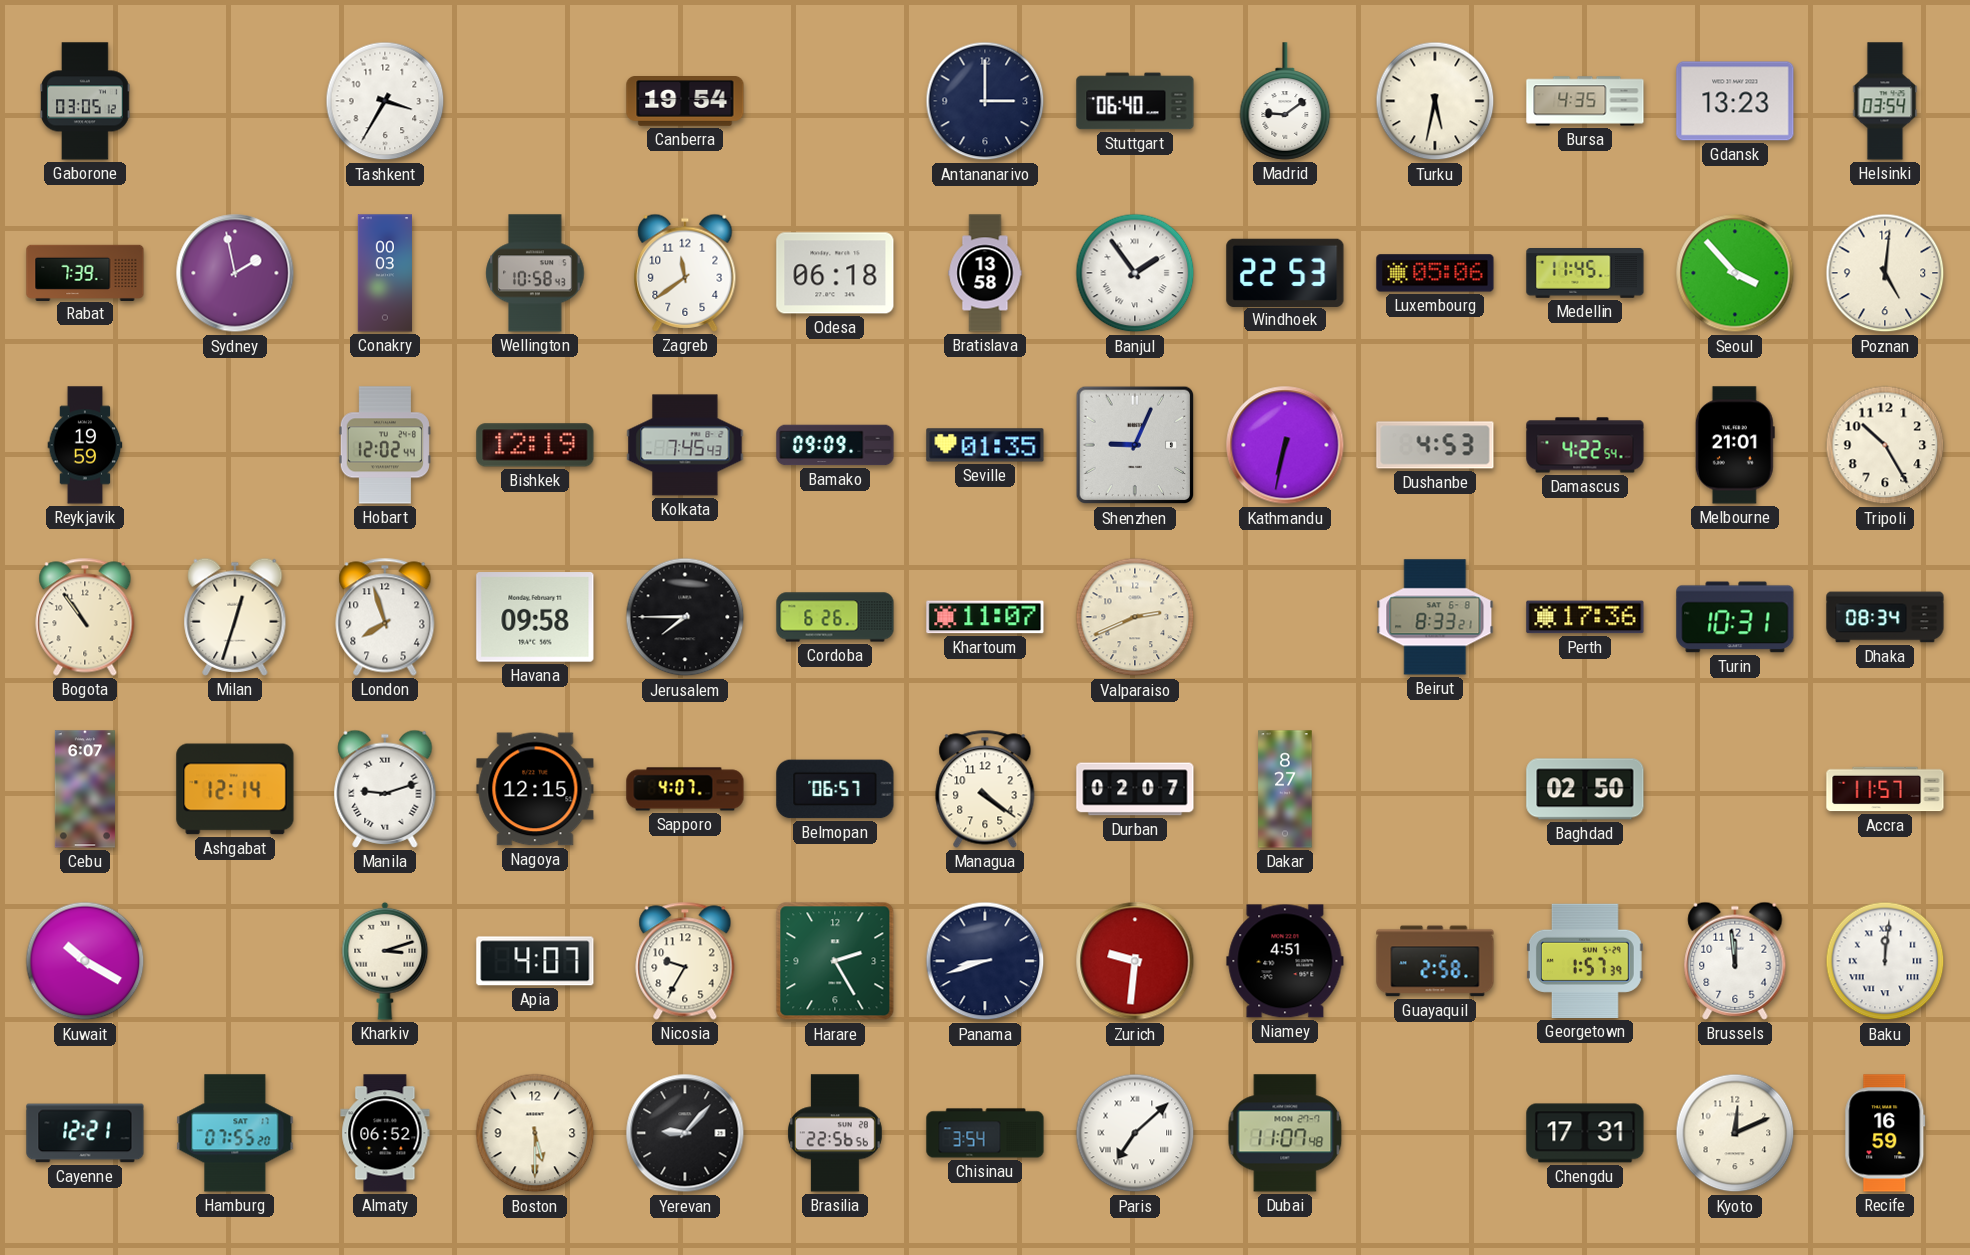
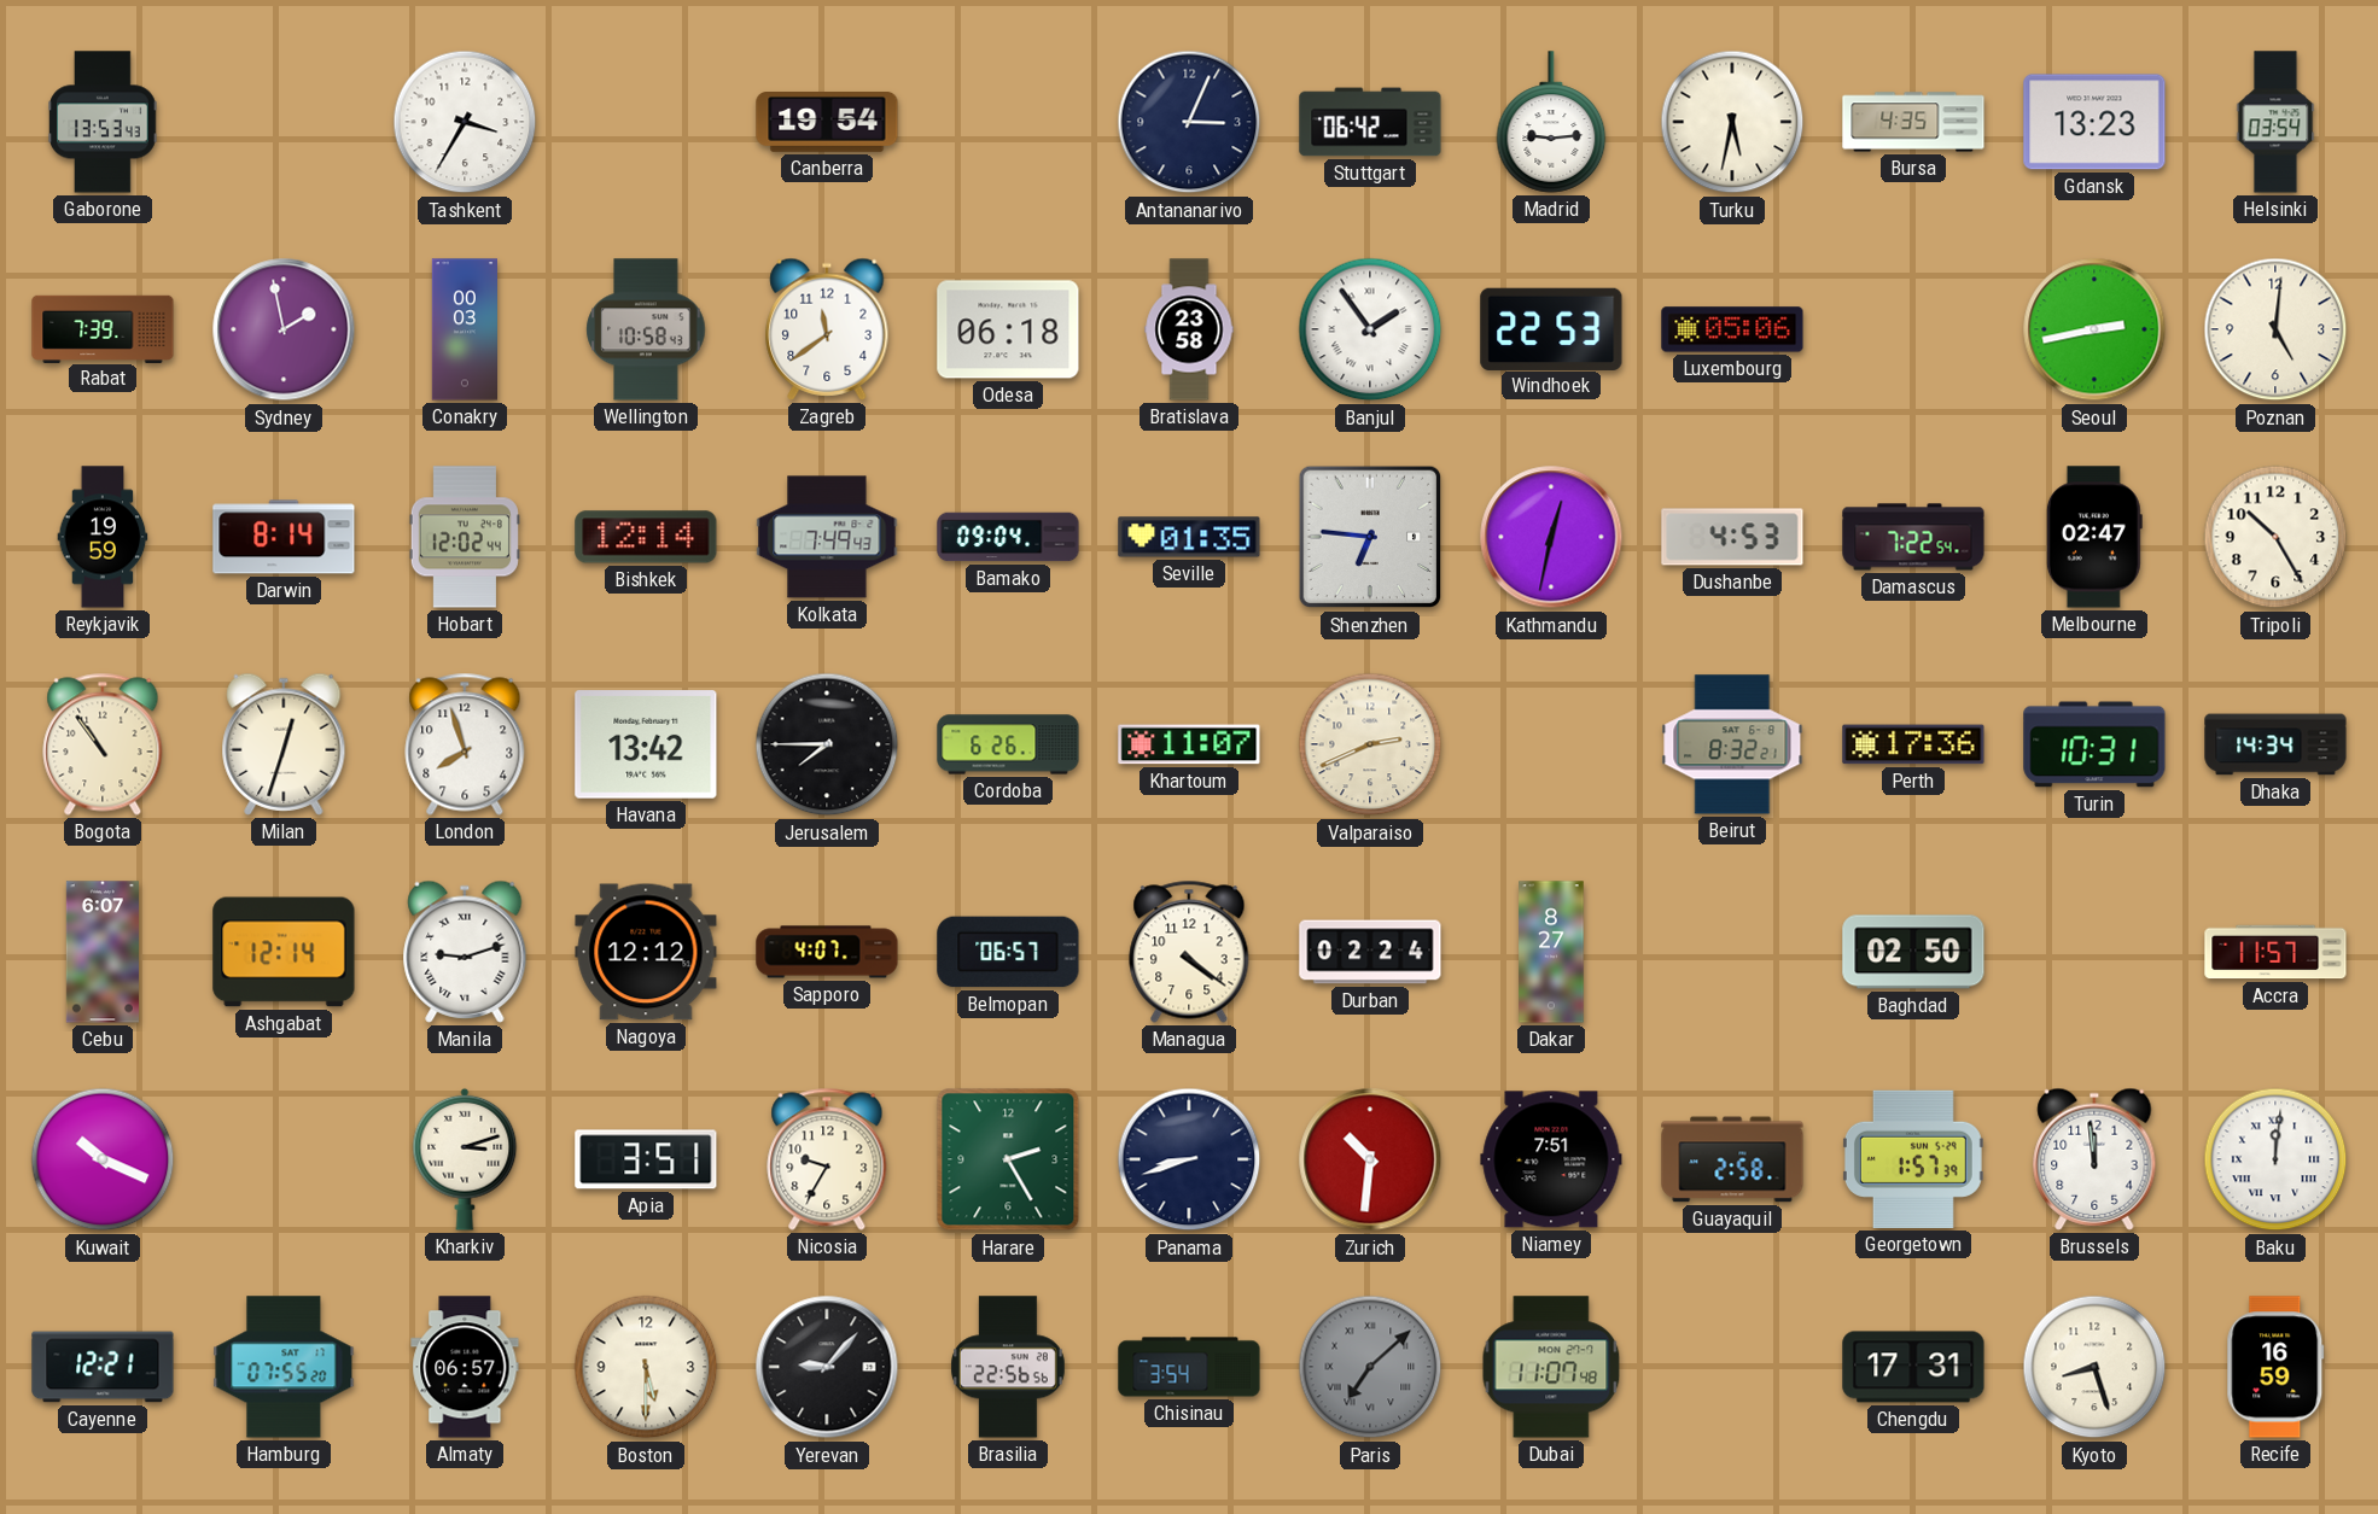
Gaborone: 03:05 -> 13:53
Antananarivo: 3:00 -> 3:04
Stuttgart: 06:40 -> 06:42
Madrid: 9:09 -> 9:14
Bratislava: 13:58 -> 23:58
Medellin: 11:45 -> none
Seoul: 3:53 -> 2:43
Darwin: none -> 8:14
Bishkek: 12:19 -> 12:14
Kolkata: 7:45 -> 7:49
Bamako: 09:09 -> 09:04
Shenzhen: 9:04 -> 6:46
Kathmandu: 6:32 -> 12:32
Damascus: 4:22 -> 7:22
Melbourne: 21:01 -> 02:47
Havana: 09:58 -> 13:42
Beirut: 8:33 -> 8:32
Dhaka: 08:34 -> 14:34
Nagoya: 12:15 -> 12:12
Durban: 02:07 -> 02:24
Kuwait: 10:20 -> 10:19
Apia: 4:07 -> 3:51
Zurich: 9:31 -> 10:31
Niamey: 4:51 -> 7:51
Almaty: 06:52 -> 06:57
Paris dial: white -> grey
Kyoto: 12:11 -> 8:27
